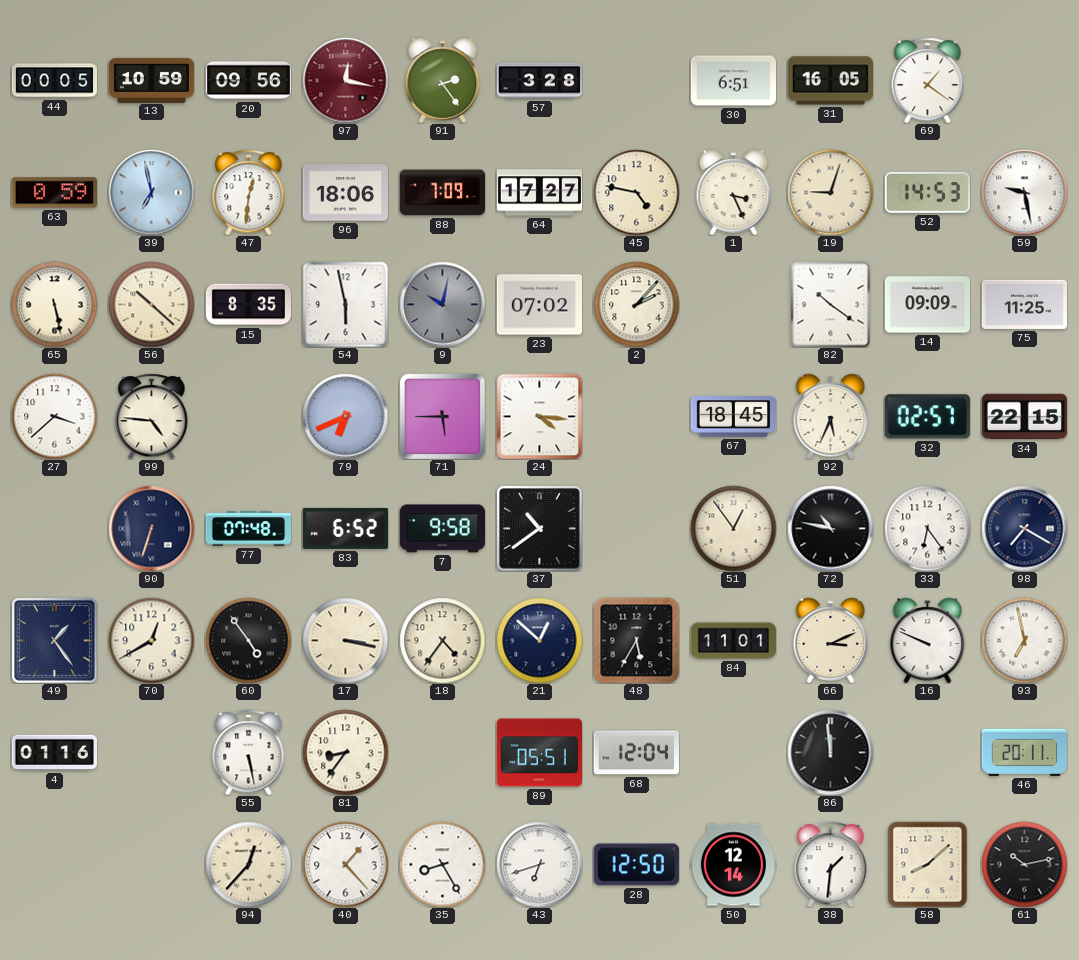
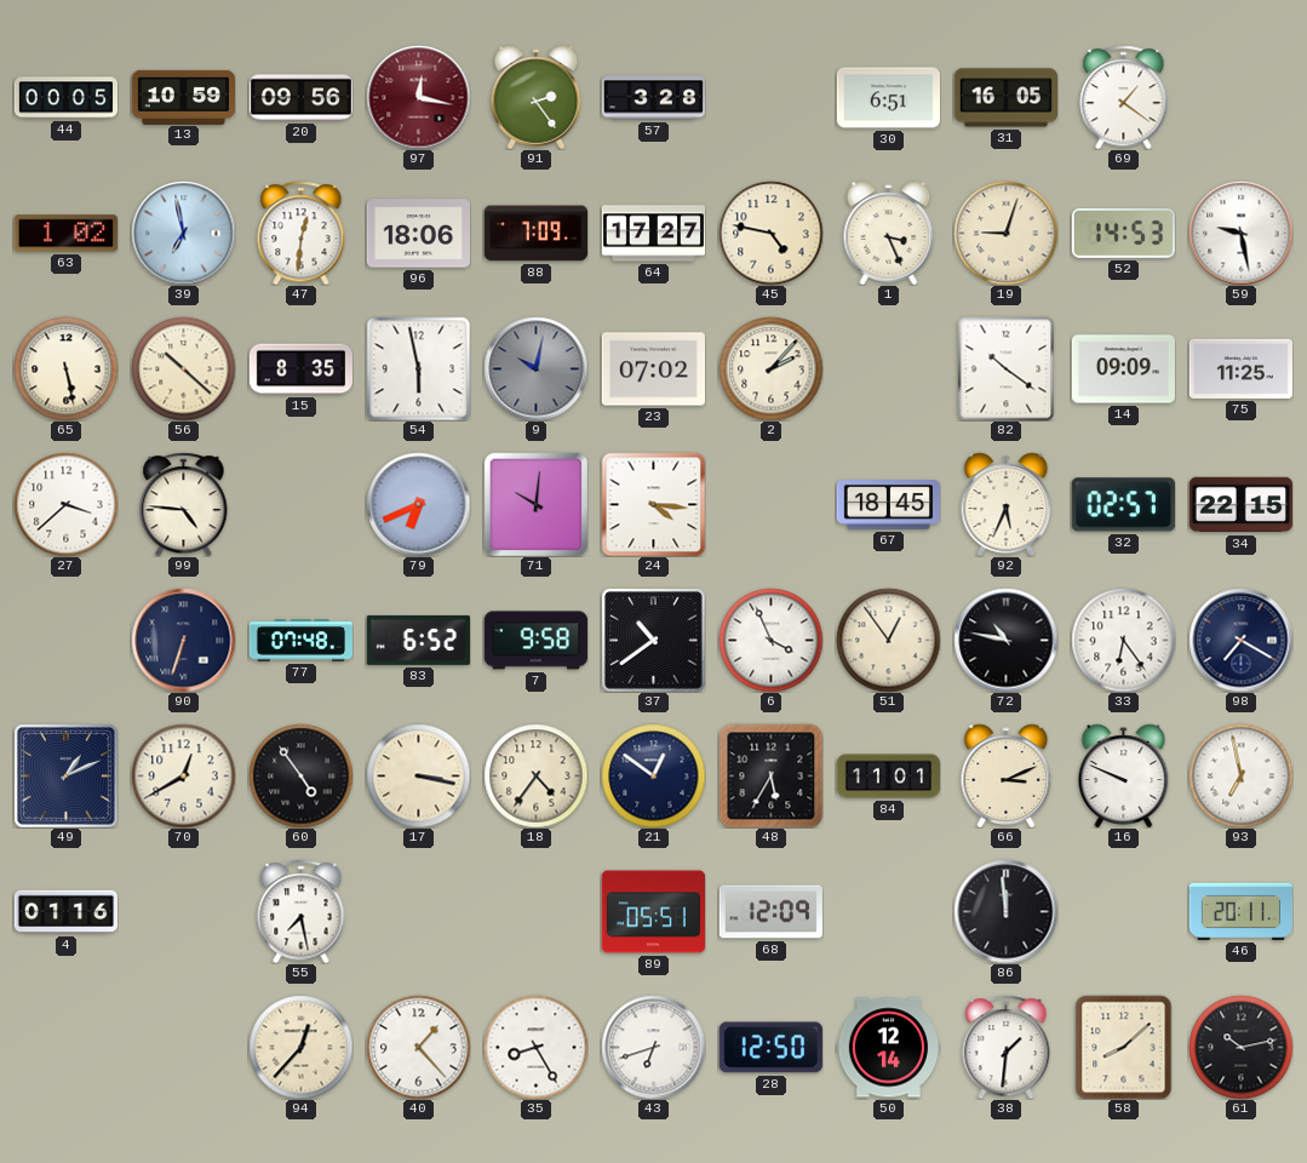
63: 0:59 -> 1:02
71: 5:45 -> 10:01
6: none -> 3:56
49: 1:24 -> 1:11
21: 12:52 -> 12:51
55: 5:28 -> 7:28
81: 8:36 -> none
68: 12:04 -> 12:09
